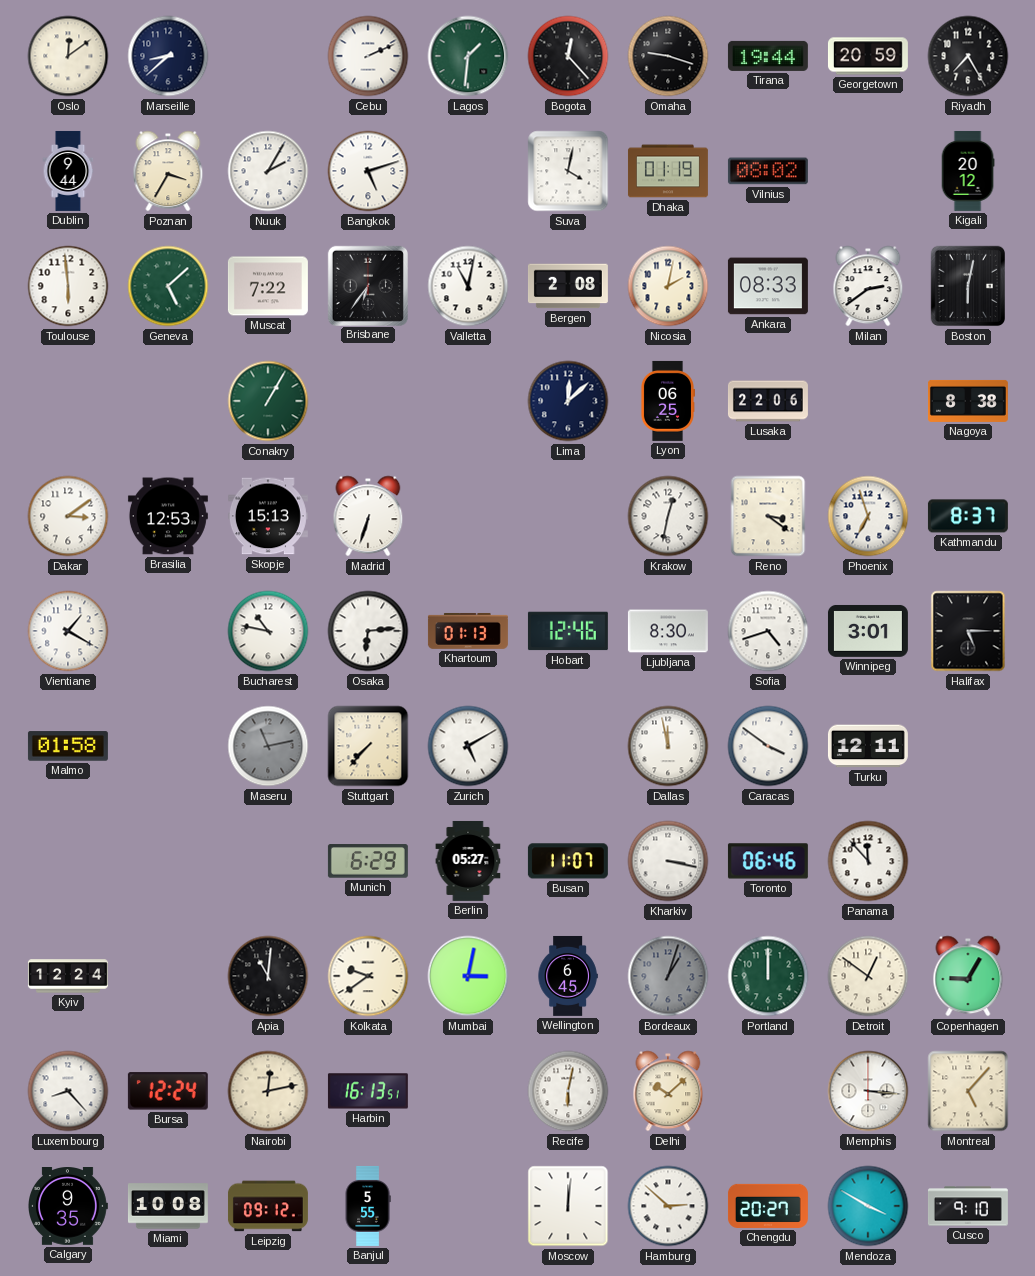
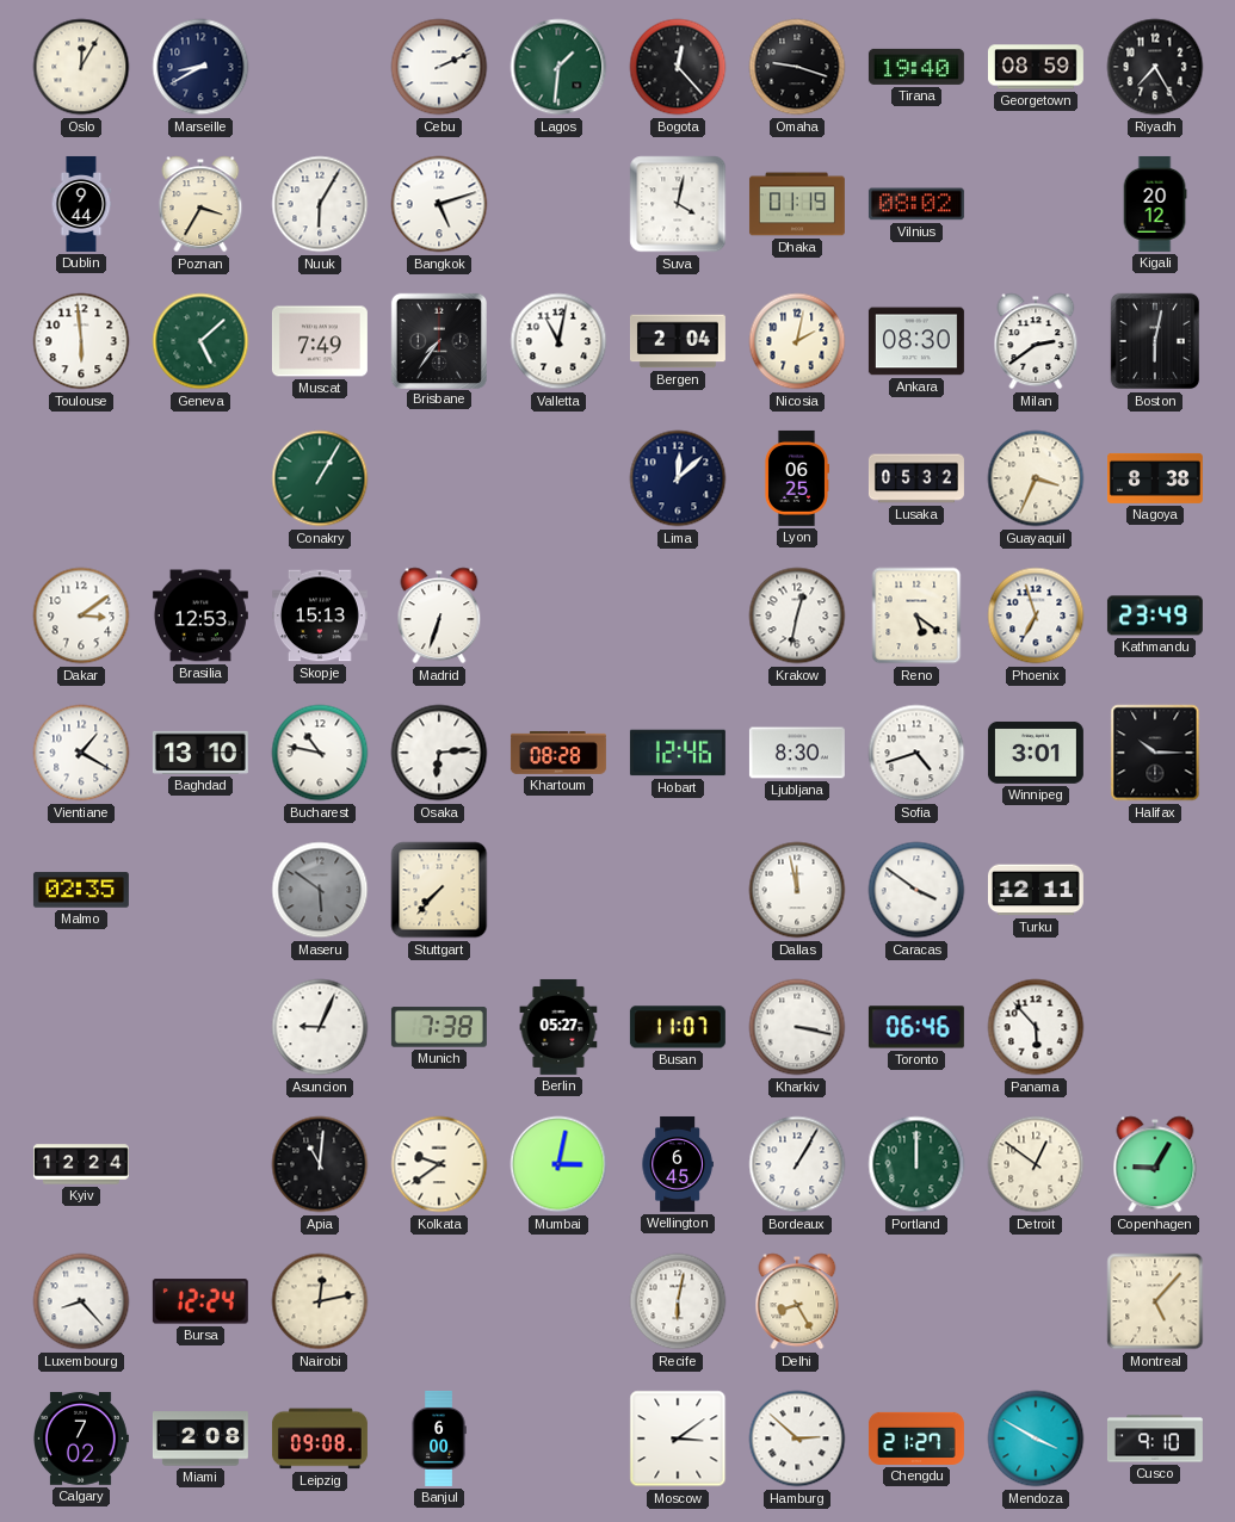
Oslo: 12:09 -> 12:05
Marseille: 8:38 -> 8:40
Tirana: 19:44 -> 19:40
Georgetown: 20:59 -> 08:59
Nuuk: 2:05 -> 6:05
Muscat: 7:22 -> 7:49
Brisbane: 6:36 -> 7:36
Bergen: 2:08 -> 2:04
Ankara: 08:33 -> 08:30
Lusaka: 22:06 -> 05:32
Guayaquil: none -> 3:34
Reno: 3:21 -> 5:21
Kathmandu: 8:37 -> 23:49
Baghdad: none -> 13:10
Khartoum: 01:13 -> 08:28
Halifax: 5:15 -> 10:15
Malmo: 01:58 -> 02:35
Maseru: 11:13 -> 5:51
Zurich: 5:10 -> none
Asuncion: none -> 9:04
Munich: 6:29 -> 7:38
Panama: 11:53 -> 5:53
Bordeaux: 1:03 -> 1:05
Bordeaux dial: grey -> white
Harbin: 16:13 -> none
Delhi: 10:08 -> 8:25
Memphis: 3:16 -> none
Calgary: 9:35 -> 7:02
Miami: 10:08 -> 2:08
Leipzig: 09:12 -> 09:08
Banjul: 5:55 -> 6:00
Moscow: 12:01 -> 3:09
Chengdu: 20:27 -> 21:27
